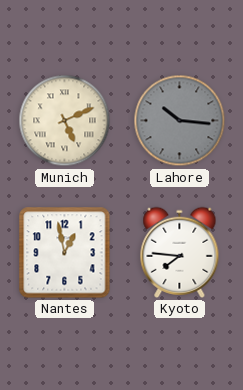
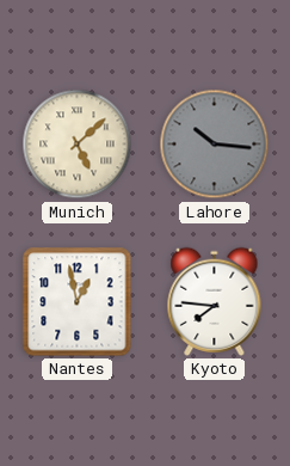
Munich: 5:11 -> 5:08
